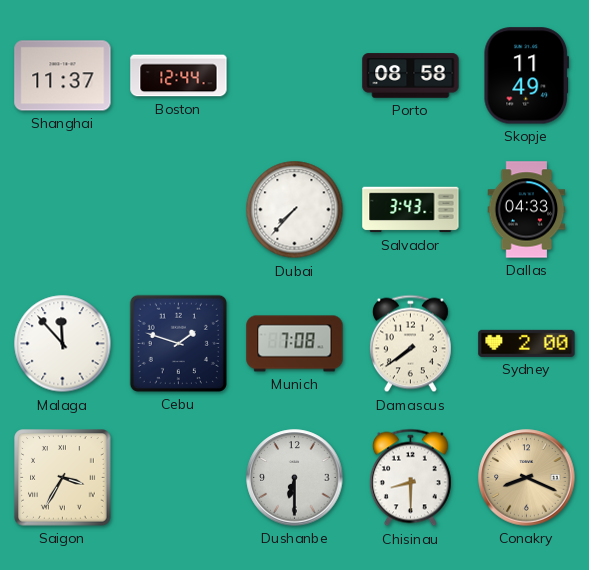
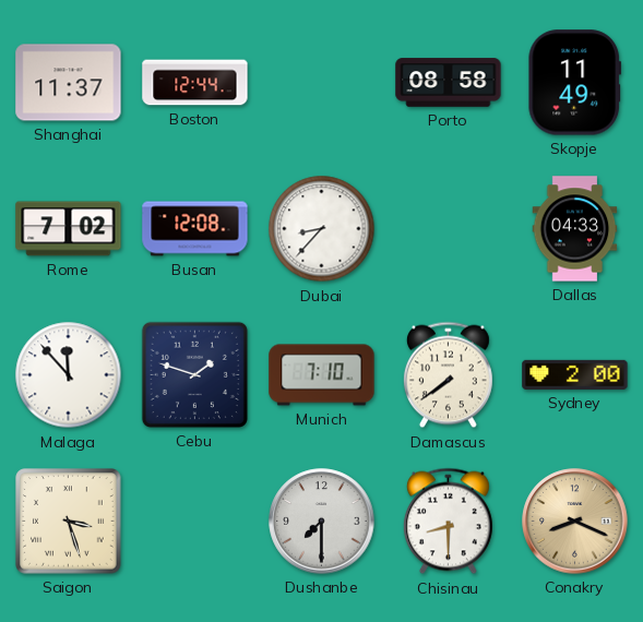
Rome: none -> 7:02
Busan: none -> 12:08
Dubai: 7:37 -> 8:37
Salvador: 3:43 -> none
Munich: 7:08 -> 7:10
Saigon: 3:35 -> 3:27
Dushanbe: 6:30 -> 7:30
